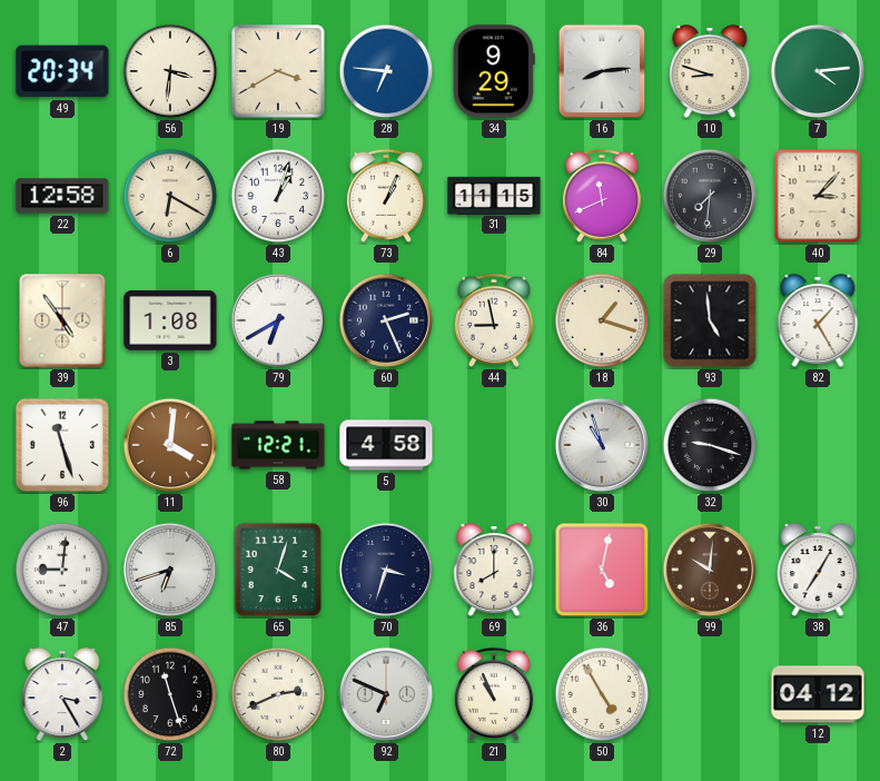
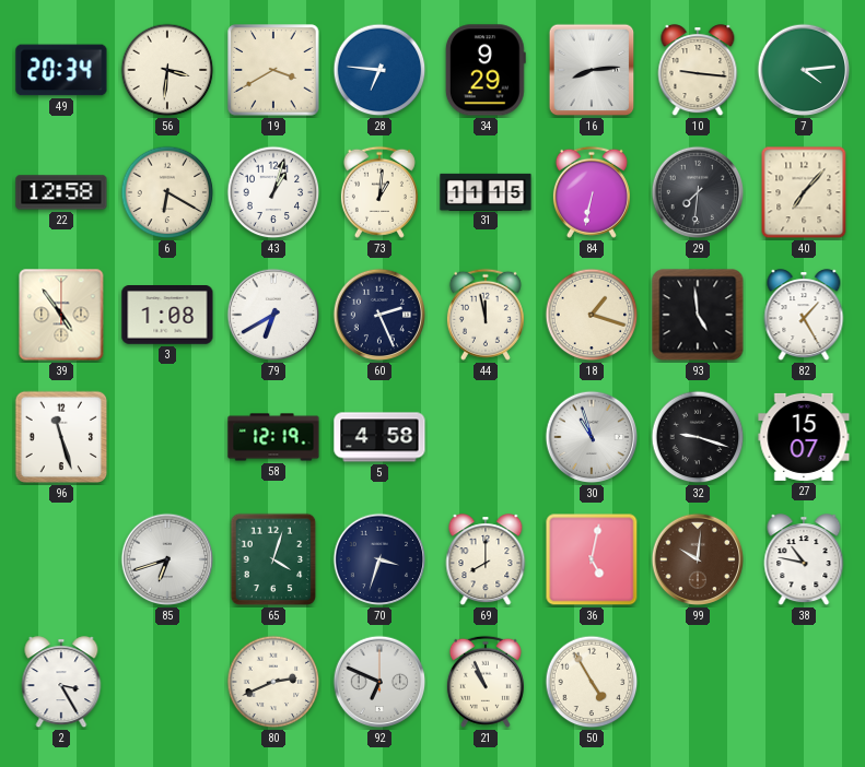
10: 8:48 -> 9:16
73: 1:04 -> 1:01
84: 11:41 -> 6:32
40: 3:07 -> 7:07
44: 8:58 -> 11:58
11: 4:01 -> none
58: 12:21 -> 12:19
27: none -> 15:07
47: 9:01 -> none
38: 7:05 -> 10:47
72: 11:27 -> none
12: 04:12 -> none
